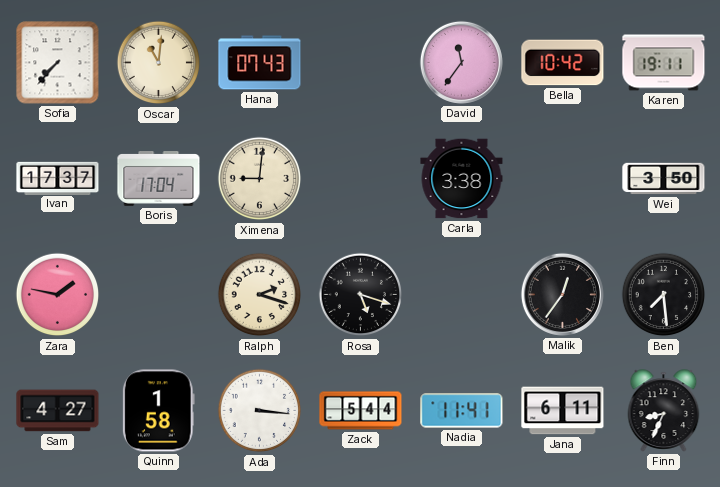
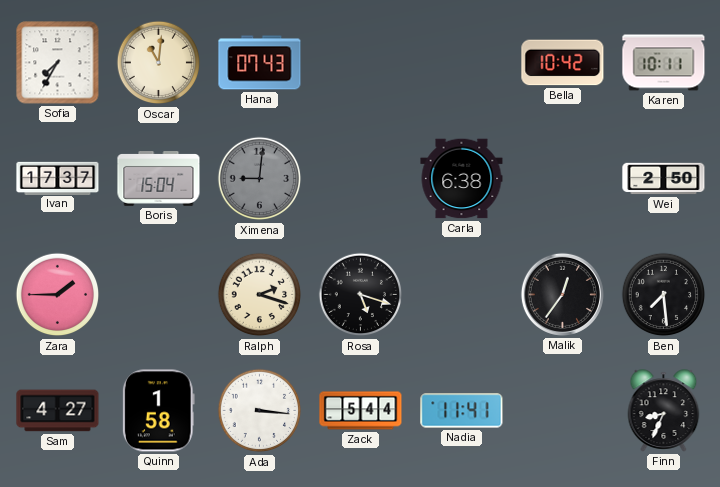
Sofia: 7:37 -> 7:35
David: 11:36 -> none
Karen: 19:11 -> 10:11
Boris: 17:04 -> 15:04
Ximena dial: cream -> grey
Carla: 3:38 -> 6:38
Wei: 3:50 -> 2:50
Zara: 1:47 -> 1:45
Jana: 6:11 -> none
